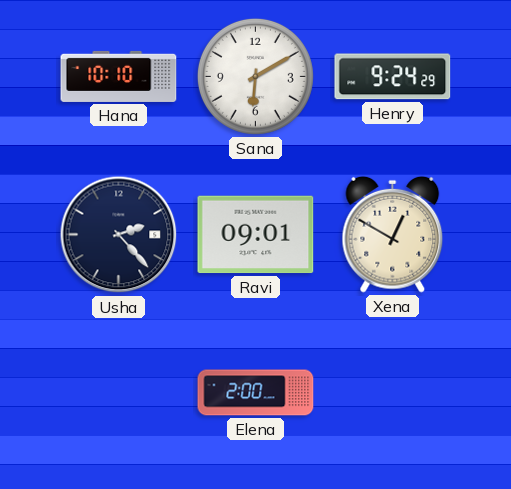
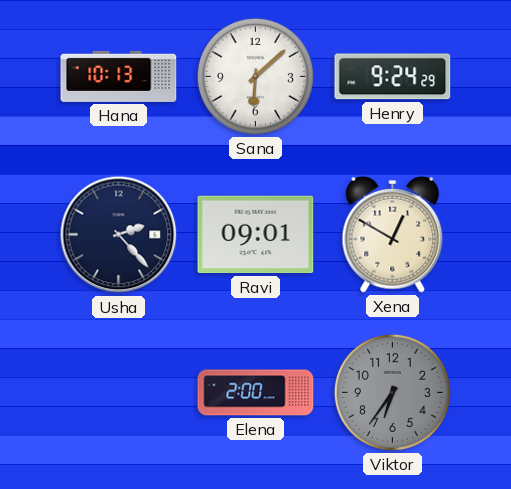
Hana: 10:10 -> 10:13
Sana: 6:10 -> 6:08
Viktor: none -> 6:36
